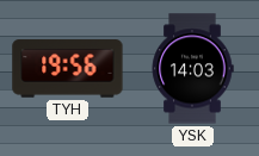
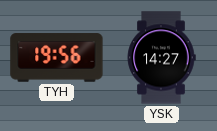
YSK: 14:03 -> 14:27
